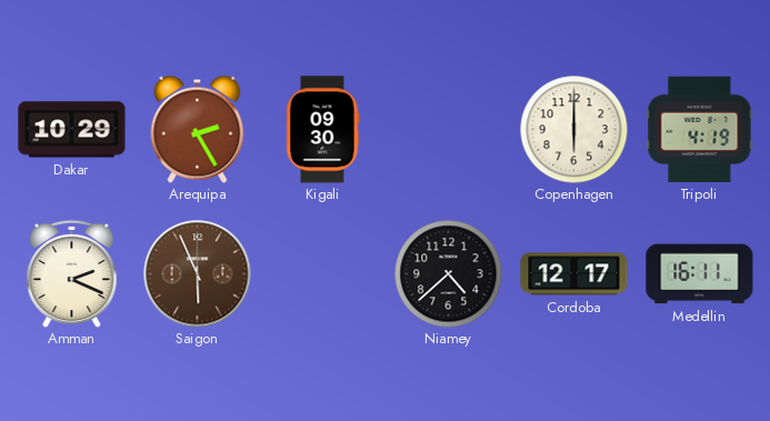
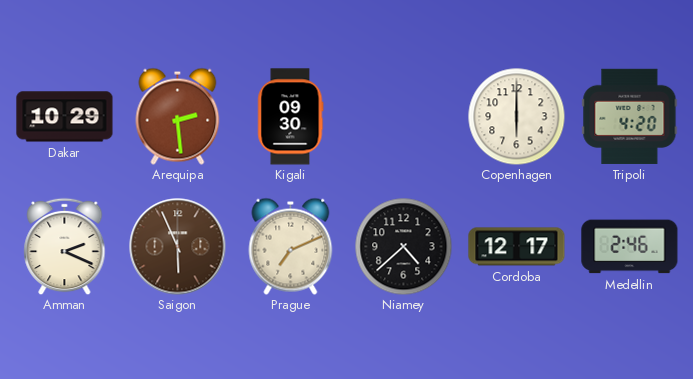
Arequipa: 2:25 -> 2:29
Tripoli: 4:19 -> 4:20
Prague: none -> 7:11
Medellin: 16:11 -> 2:46
